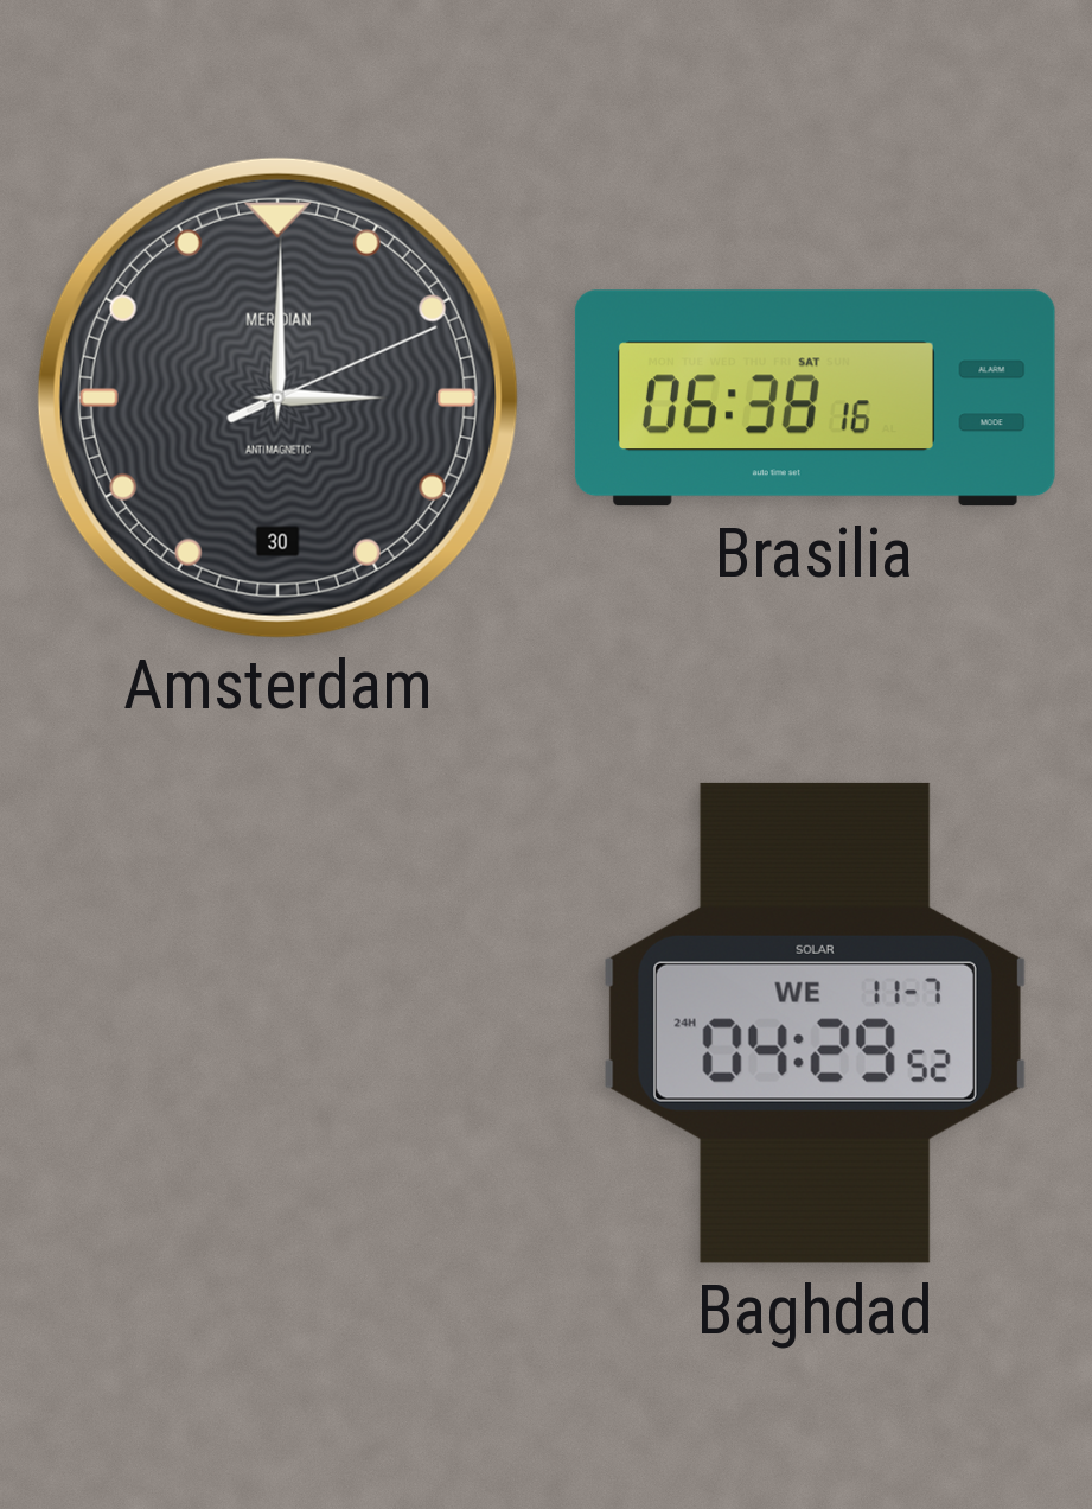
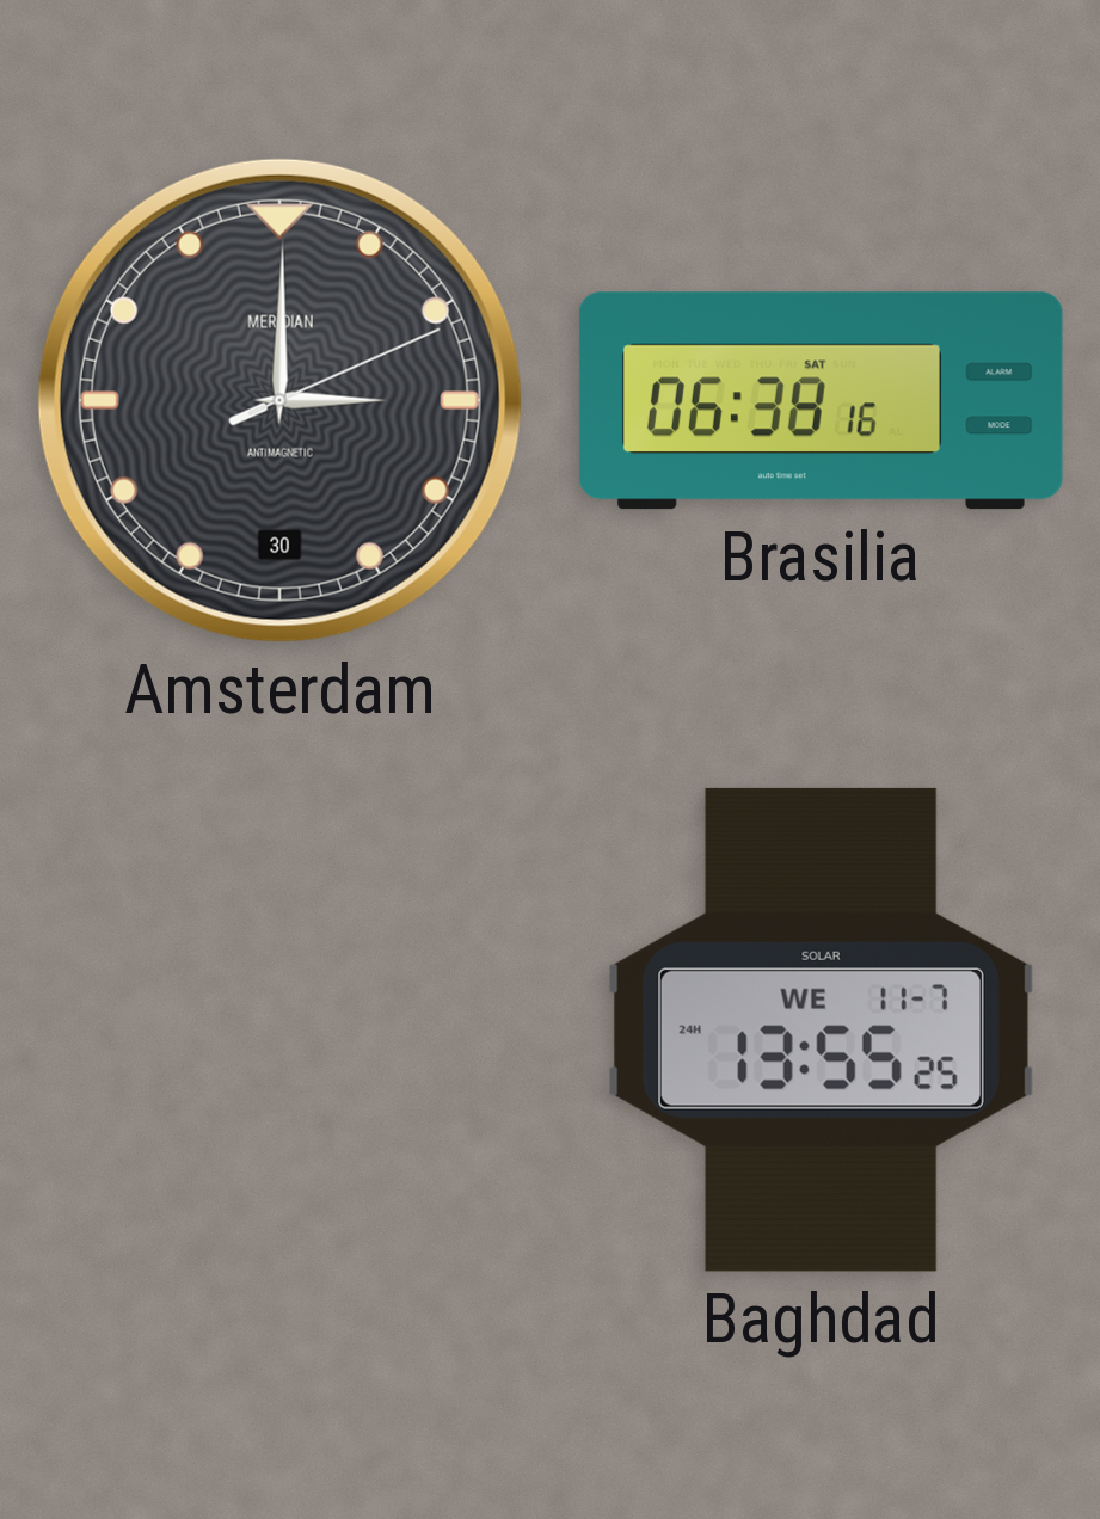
Baghdad: 04:29 -> 13:55
